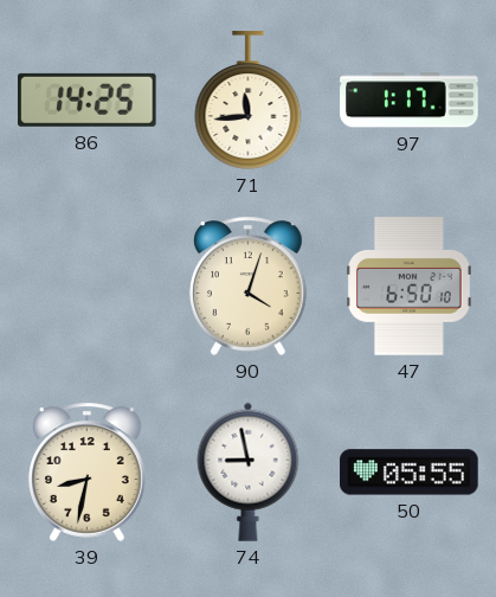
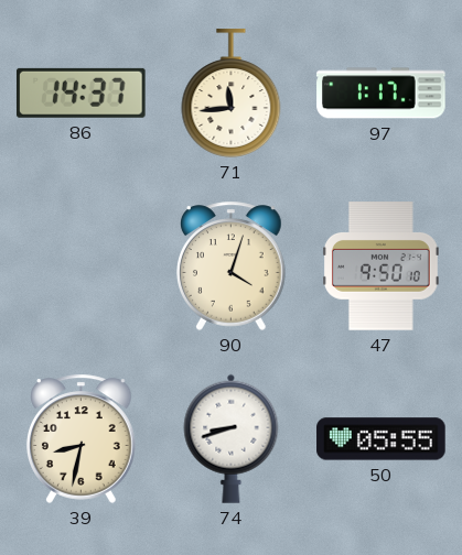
86: 14:25 -> 14:37
47: 6:50 -> 9:50
74: 8:58 -> 8:42
